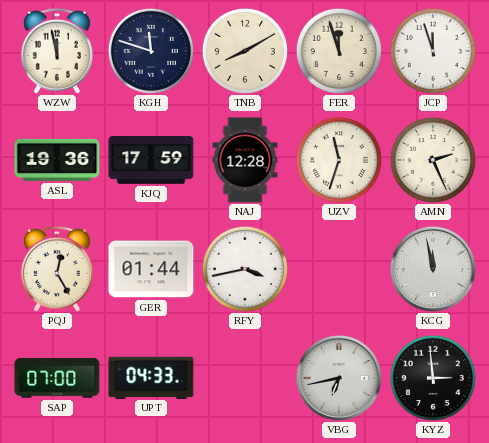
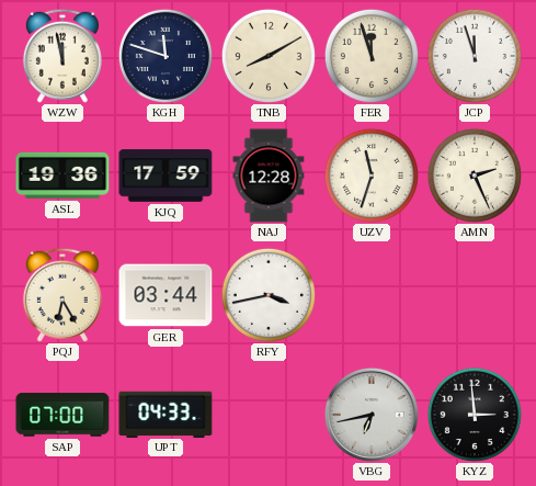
PQJ: 12:25 -> 6:25
GER: 01:44 -> 03:44
KCG: 11:58 -> none
